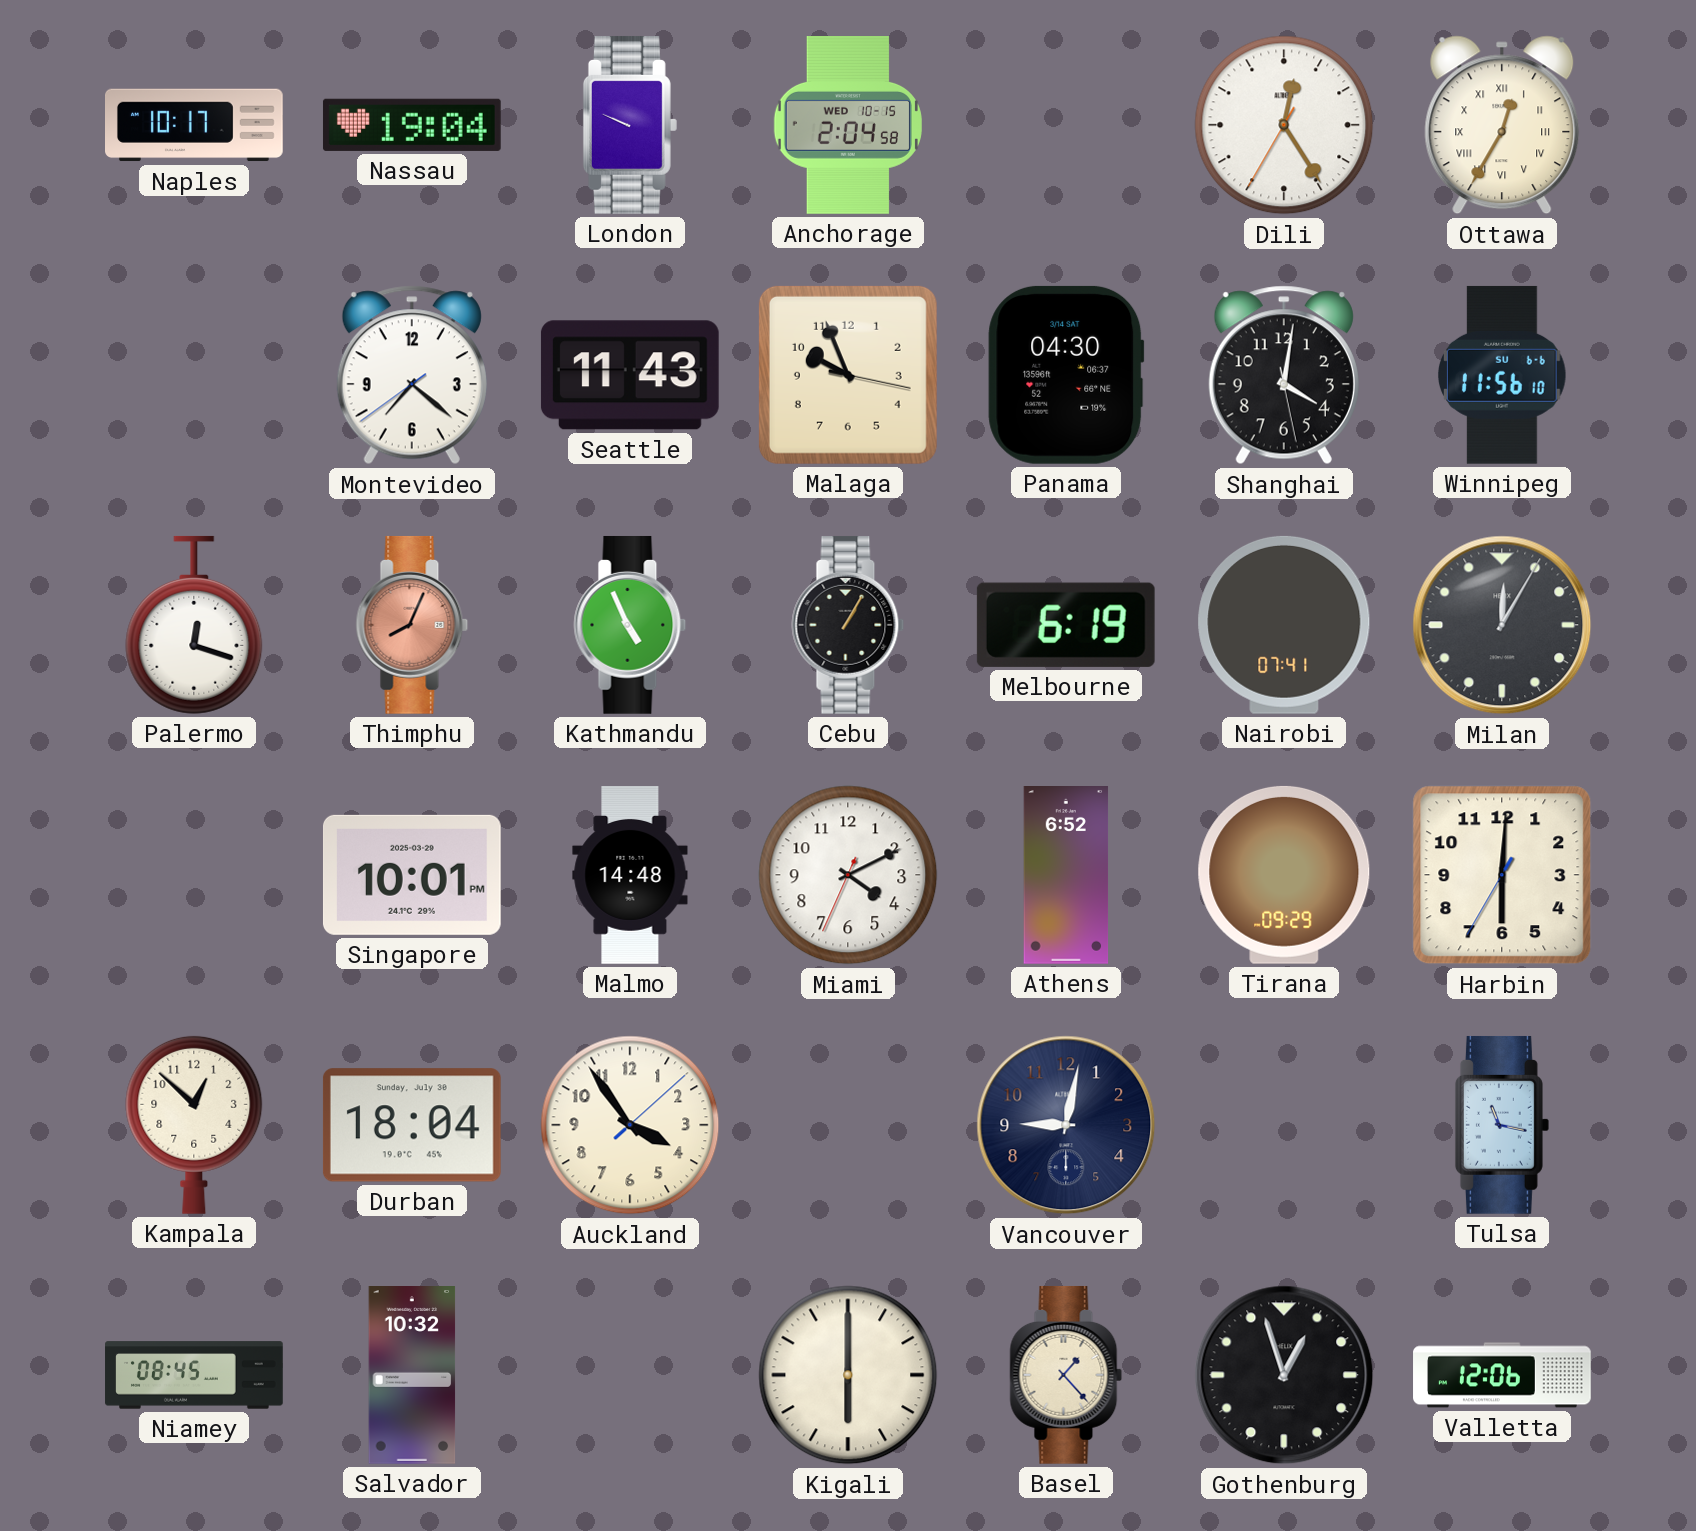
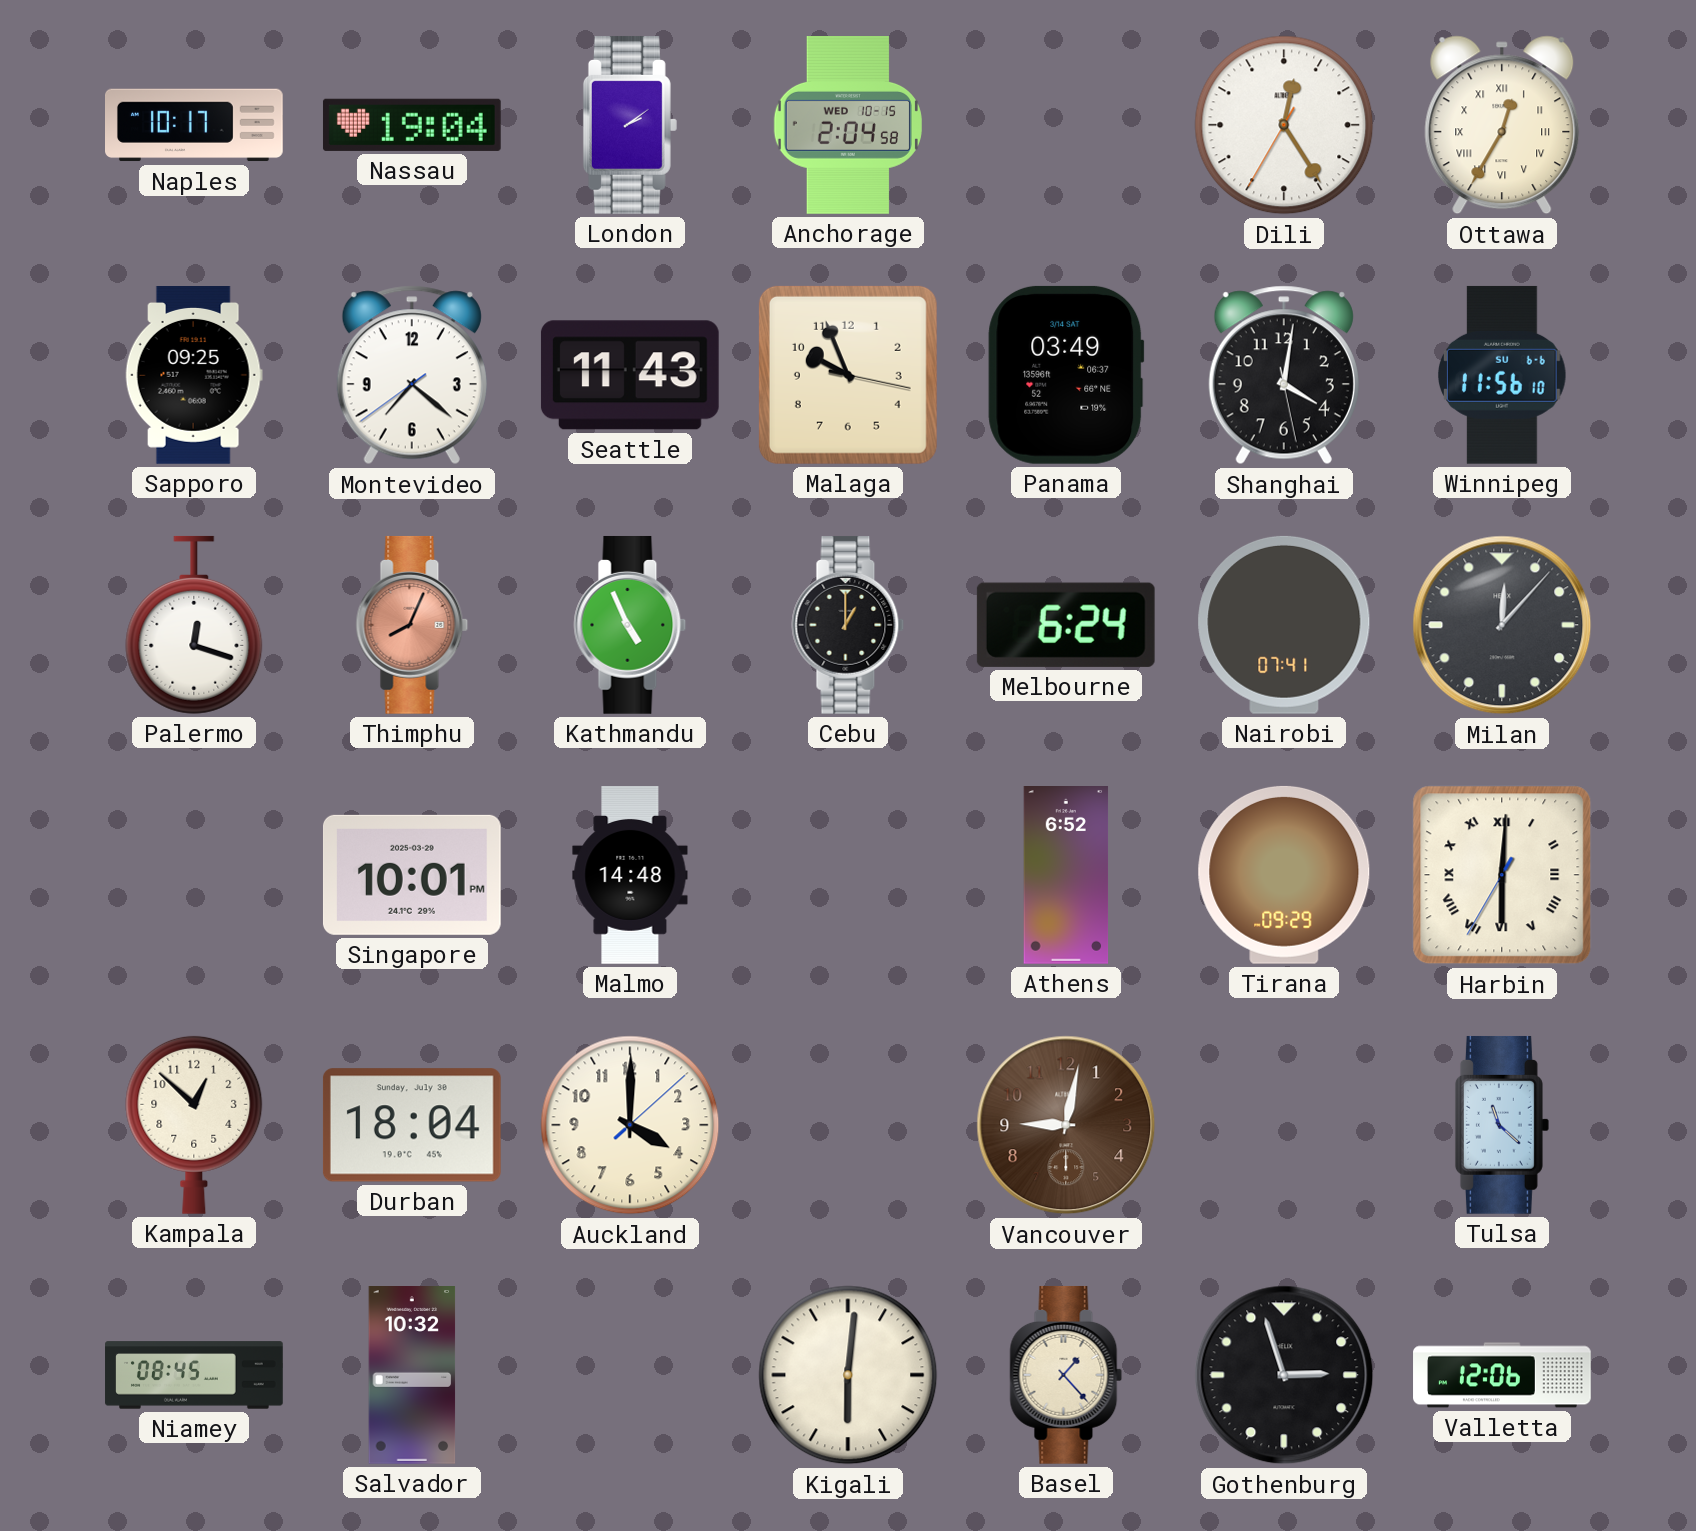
London: 9:49 -> 2:09
Sapporo: none -> 09:25
Panama: 04:30 -> 03:49
Cebu: 1:05 -> 1:00
Melbourne: 6:19 -> 6:24
Milan: 12:05 -> 12:07
Miami: 4:10 -> none
Harbin numerals: Arabic -> Roman
Auckland: 3:54 -> 4:00
Vancouver dial: navy -> brown
Tulsa: 11:17 -> 11:22
Kigali: 6:00 -> 6:01
Gothenburg: 12:57 -> 2:57
